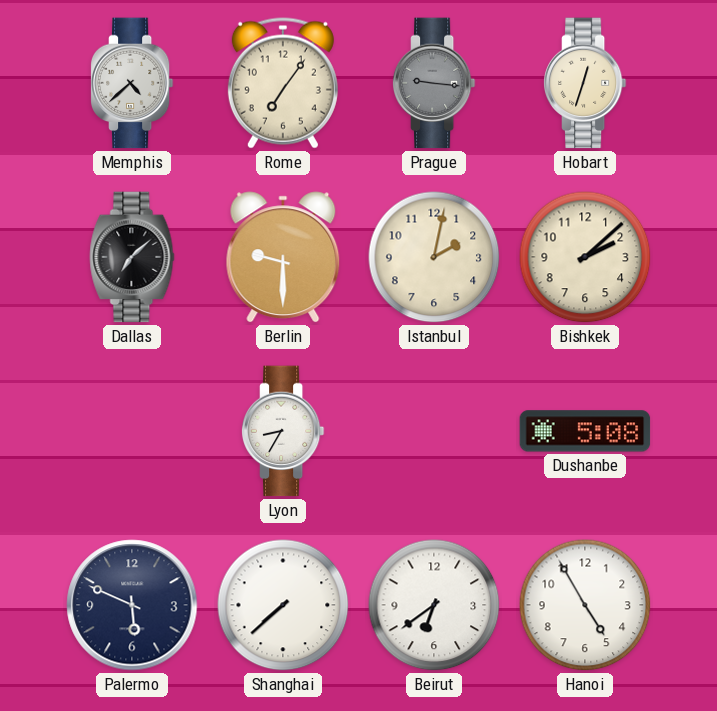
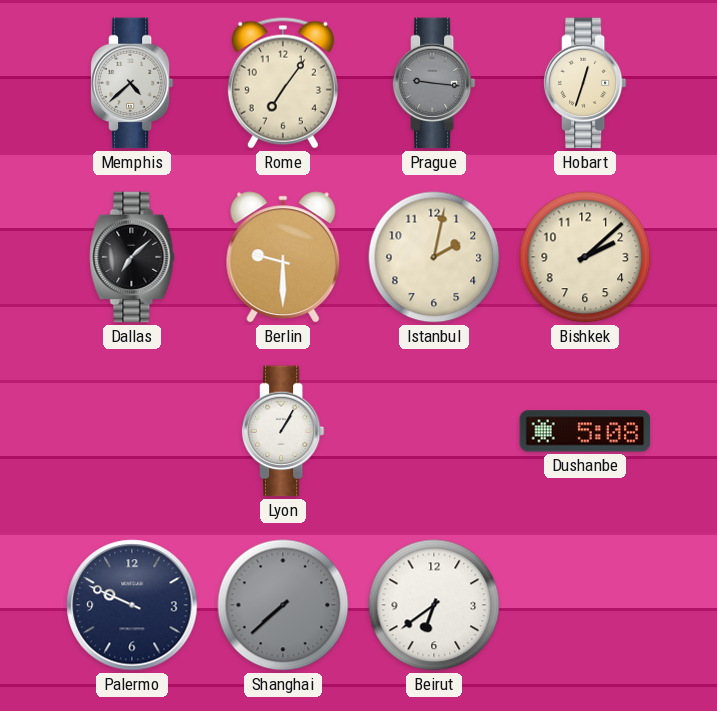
Lyon: 8:35 -> 1:05
Palermo: 5:49 -> 9:49
Shanghai dial: white -> grey
Hanoi: 4:55 -> none
